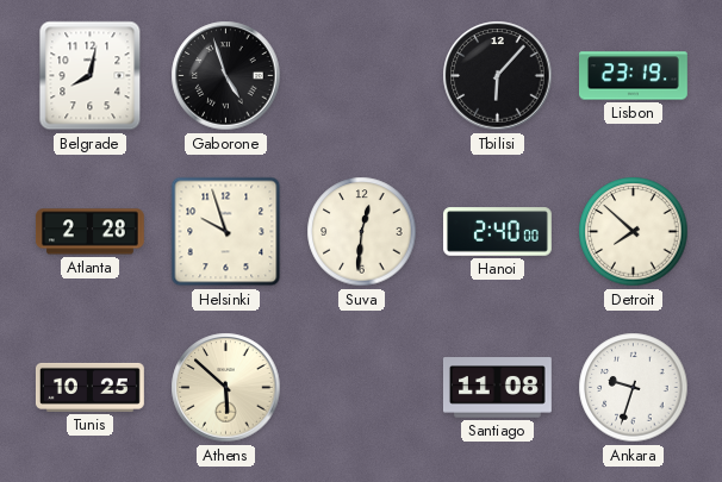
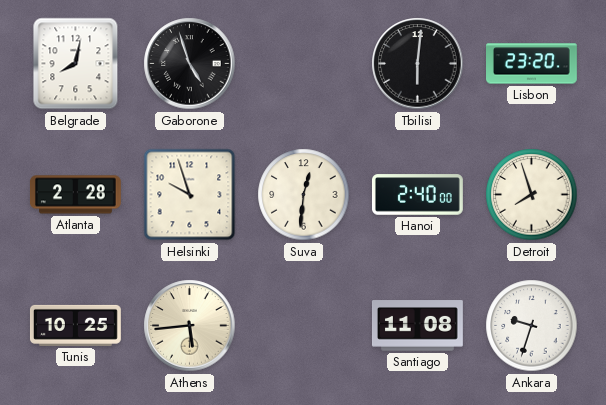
Tbilisi: 6:07 -> 6:01
Lisbon: 23:19 -> 23:20
Detroit: 7:52 -> 7:57
Athens: 5:52 -> 5:44
